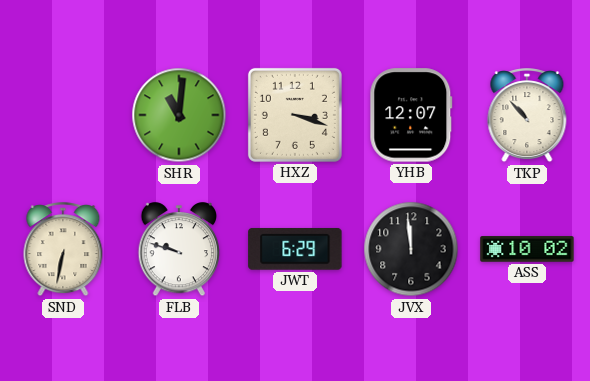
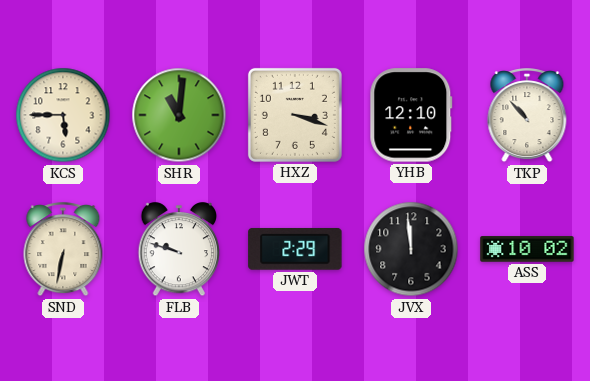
KCS: none -> 5:45
YHB: 12:07 -> 12:10
JWT: 6:29 -> 2:29
